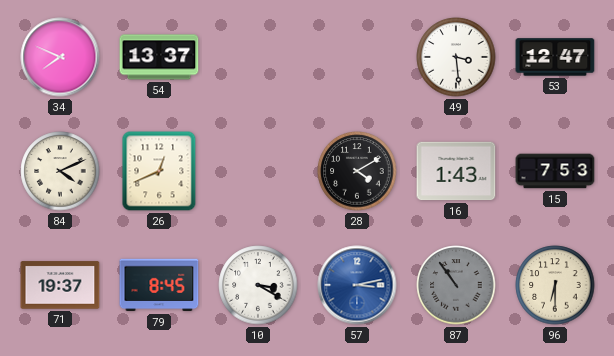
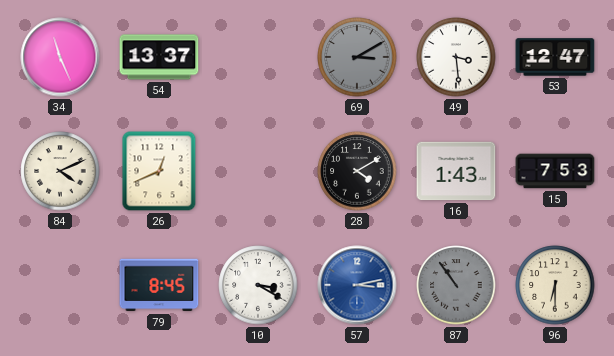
34: 7:49 -> 11:26
69: none -> 3:10
71: 19:37 -> none
